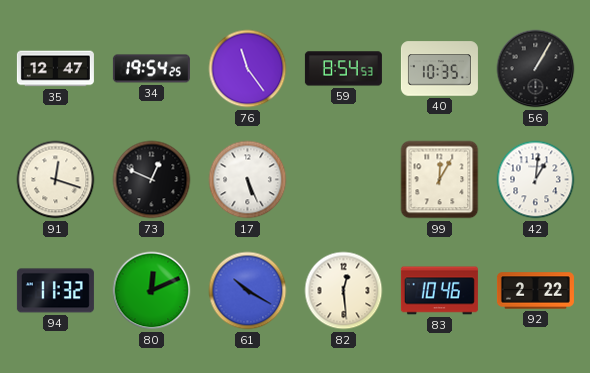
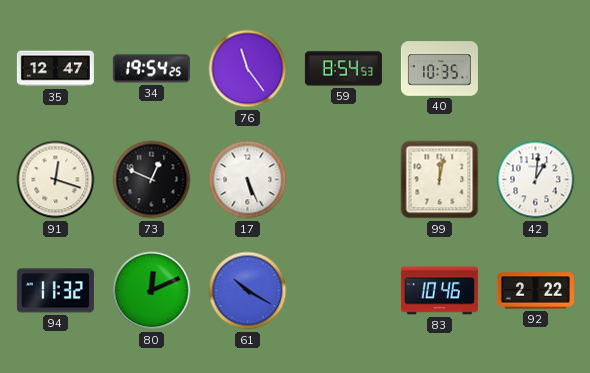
56: 1:05 -> none
99: 12:05 -> 12:02
82: 12:29 -> none
